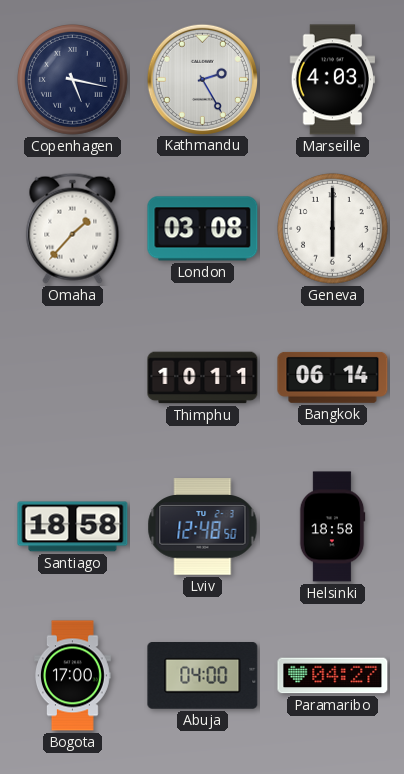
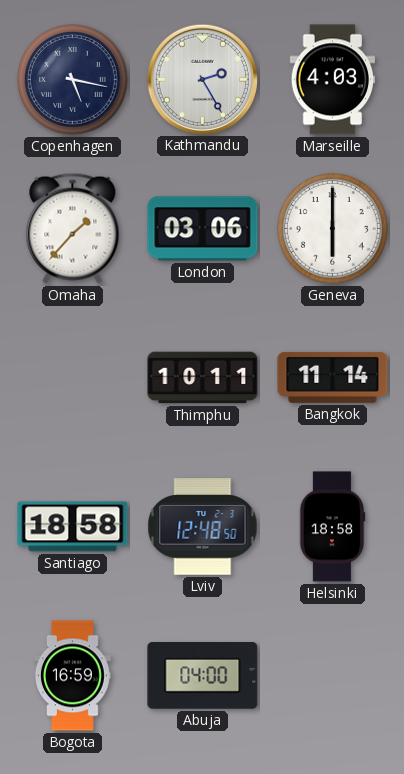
London: 03:08 -> 03:06
Bangkok: 06:14 -> 11:14
Bogota: 17:00 -> 16:59
Paramaribo: 04:27 -> none
